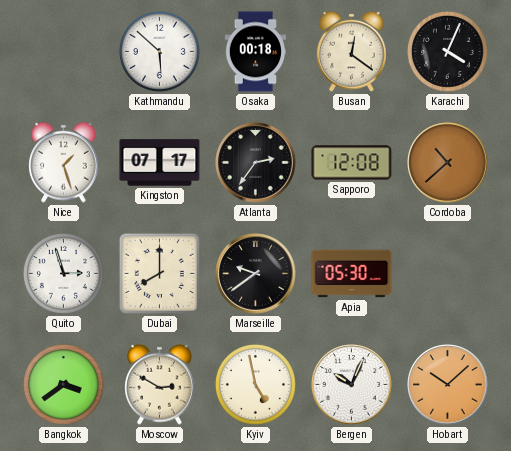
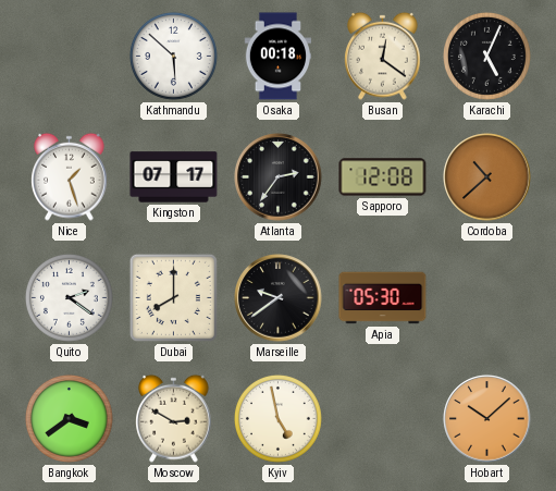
Karachi: 4:04 -> 5:04
Quito: 2:57 -> 2:21
Bergen: 10:04 -> none
